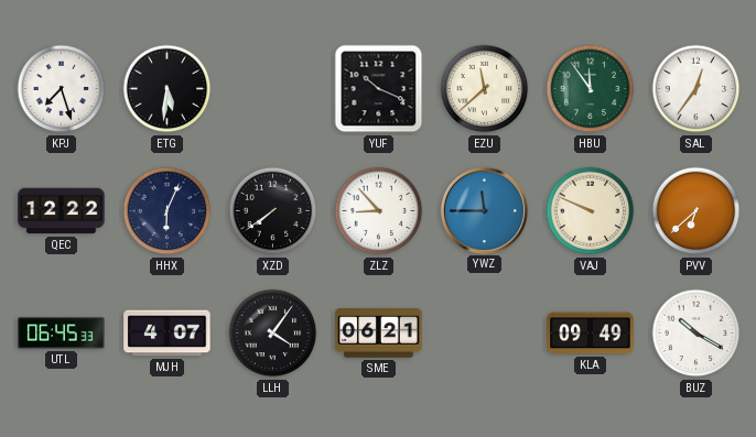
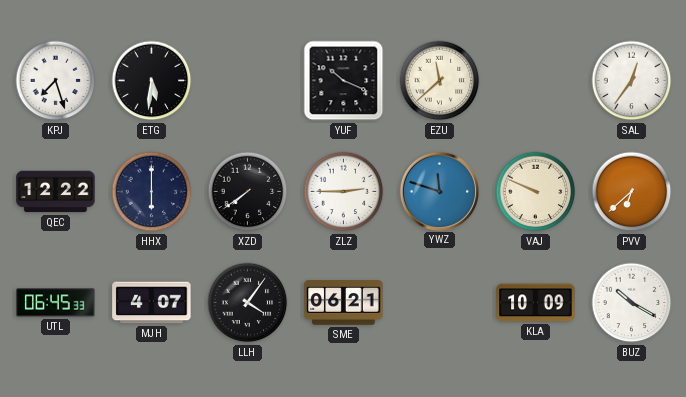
HBU: 11:54 -> none
HHX: 6:04 -> 6:00
ZLZ: 8:53 -> 2:45
YWZ: 11:45 -> 11:48
KLA: 09:49 -> 10:09
